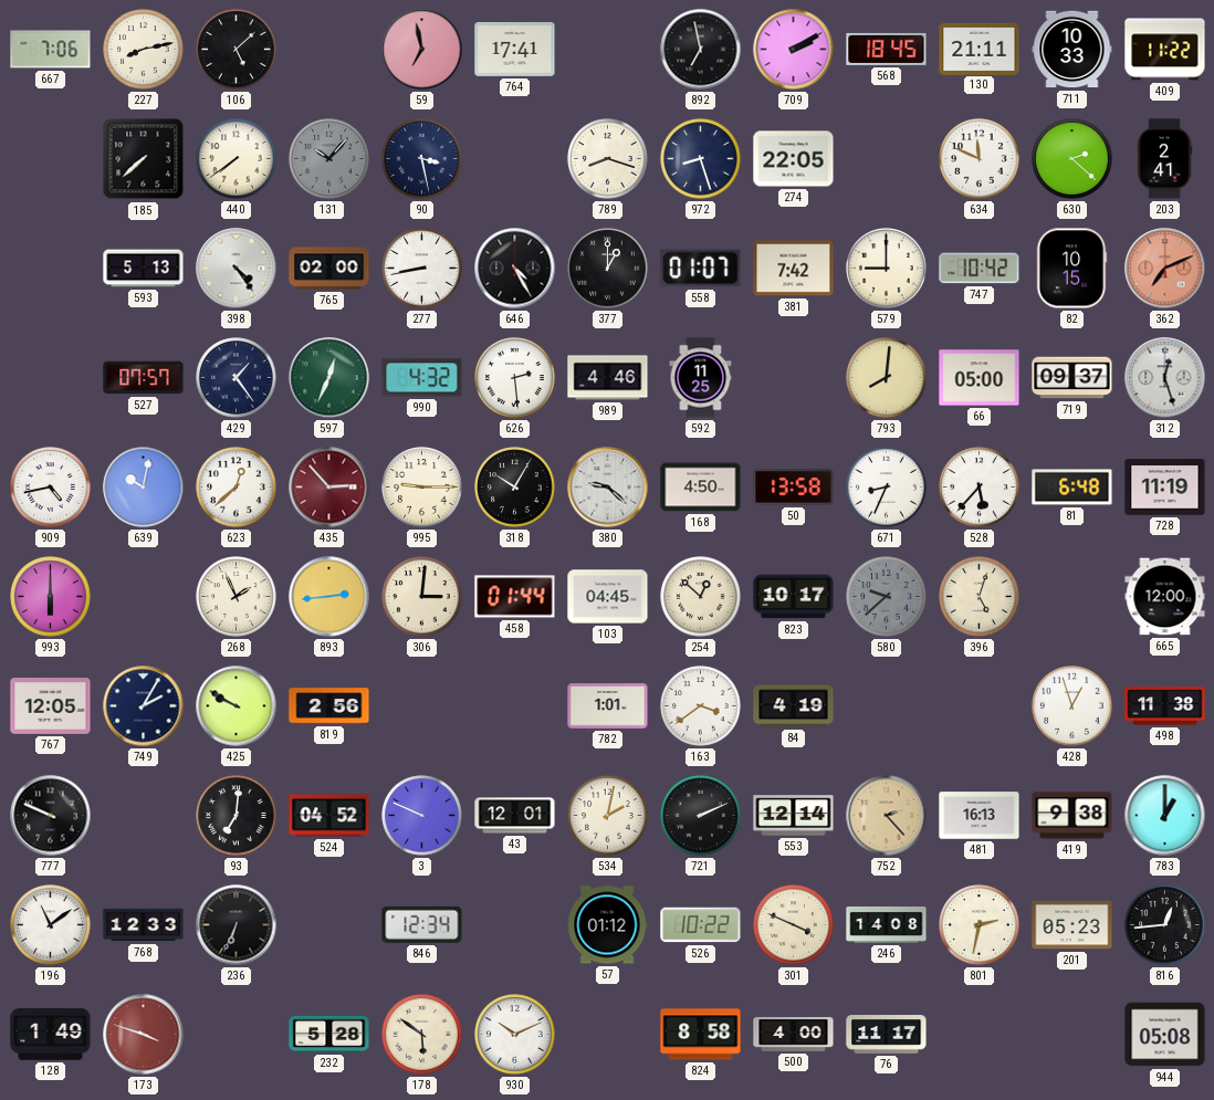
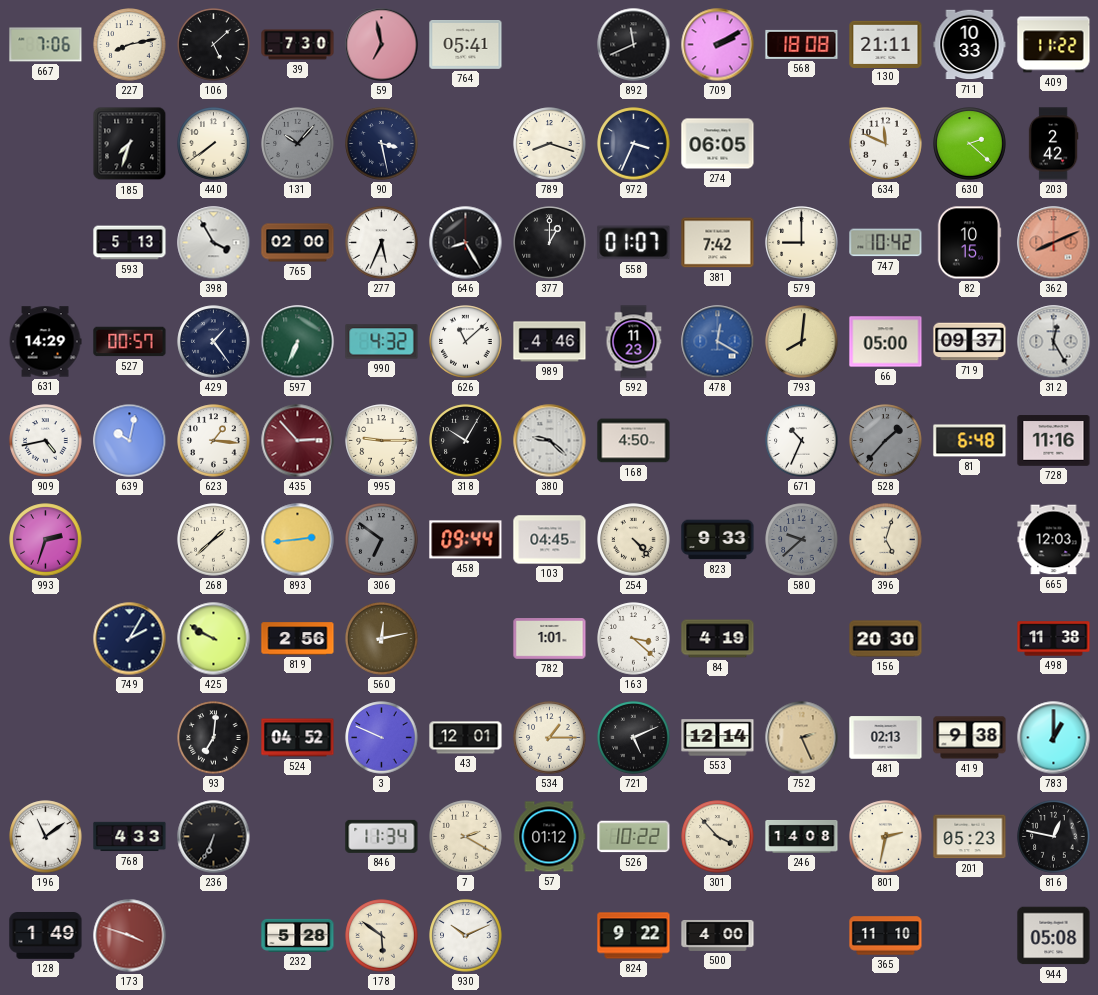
39: none -> 7:30
764: 17:41 -> 05:41
892: 6:58 -> 11:41
568: 18:45 -> 18:08
185: 7:38 -> 7:33
972: 8:27 -> 3:34
274: 22:05 -> 06:05
203: 2:41 -> 2:42
398: 4:24 -> 3:55
277: 8:43 -> 5:34
646: 4:25 -> 8:25
362: 7:11 -> 8:11
631: none -> 14:29
527: 07:57 -> 00:57
597: 12:34 -> 6:34
626: 2:29 -> 11:08
592: 11:25 -> 11:23
478: none -> 12:20
312: 12:27 -> 12:25
623: 12:38 -> 1:16
50: 13:58 -> none
671: 8:34 -> 10:34
528: 5:37 -> 1:37
528 dial: white -> grey
728: 11:19 -> 11:16
993: 6:00 -> 2:33
268: 1:56 -> 1:38
306: 3:01 -> 6:51
306 dial: cream -> grey
458: 01:44 -> 09:44
254: 12:52 -> 4:23
823: 10:17 -> 9:33
665: 12:00 -> 12:03
767: 12:05 -> none
560: none -> 12:13
163: 3:39 -> 3:22
156: none -> 20:30
428: 12:57 -> none
777: 9:49 -> none
534: 2:02 -> 1:15
721: 2:11 -> 5:11
752: 2:23 -> 2:26
481: 16:13 -> 02:13
768: 12:33 -> 4:33
846: 12:34 -> 11:34
7: none -> 2:20
301: 3:49 -> 3:53
816: 12:44 -> 12:47
824: 8:58 -> 9:22
76: 11:17 -> none
365: none -> 11:10
